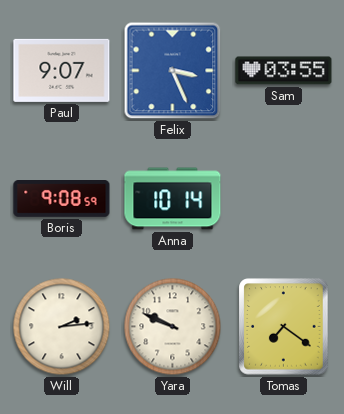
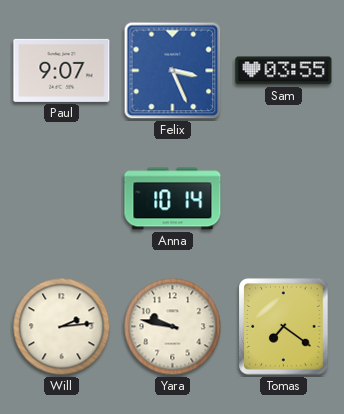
Boris: 9:08 -> none
Yara: 9:49 -> 9:47
